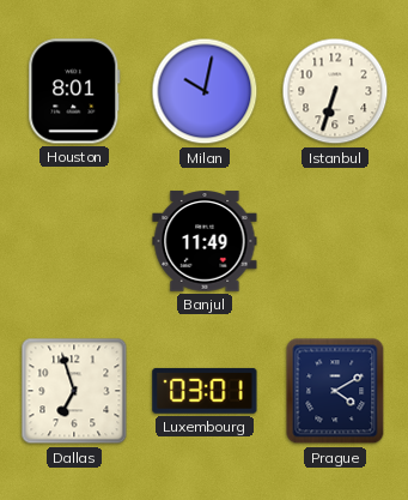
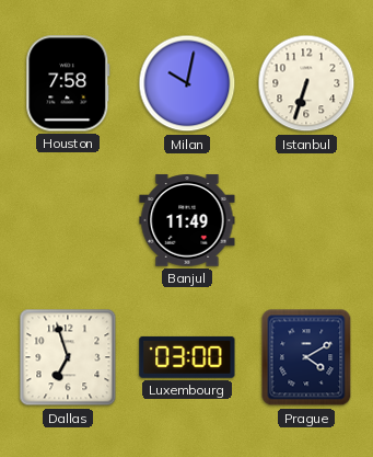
Houston: 8:01 -> 7:58
Luxembourg: 03:01 -> 03:00
